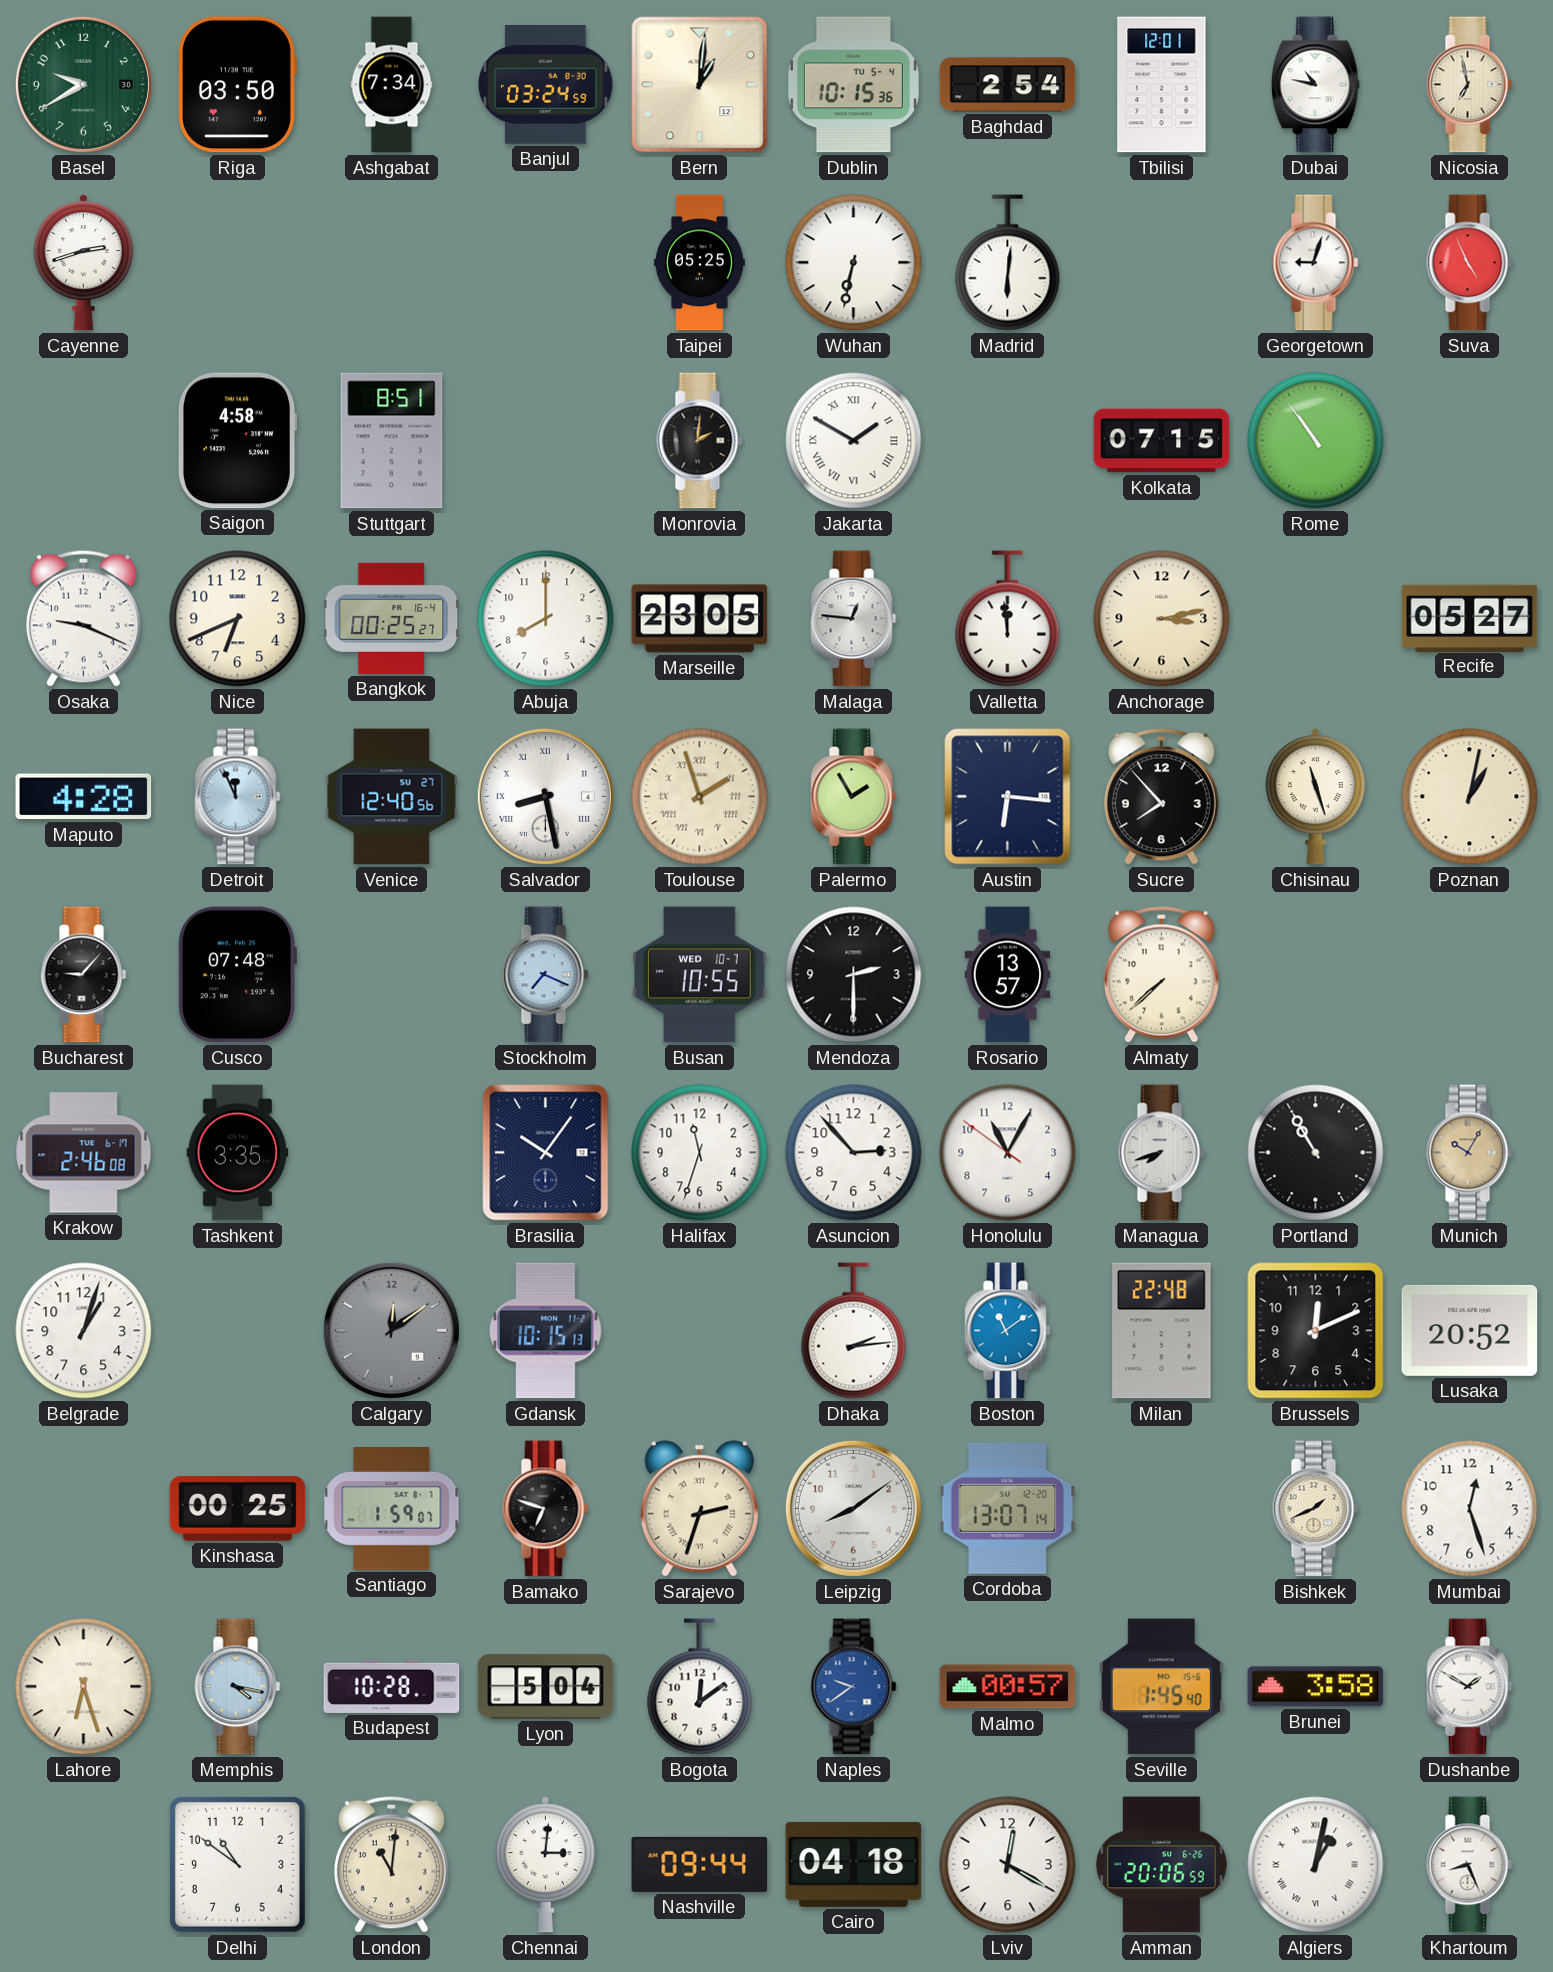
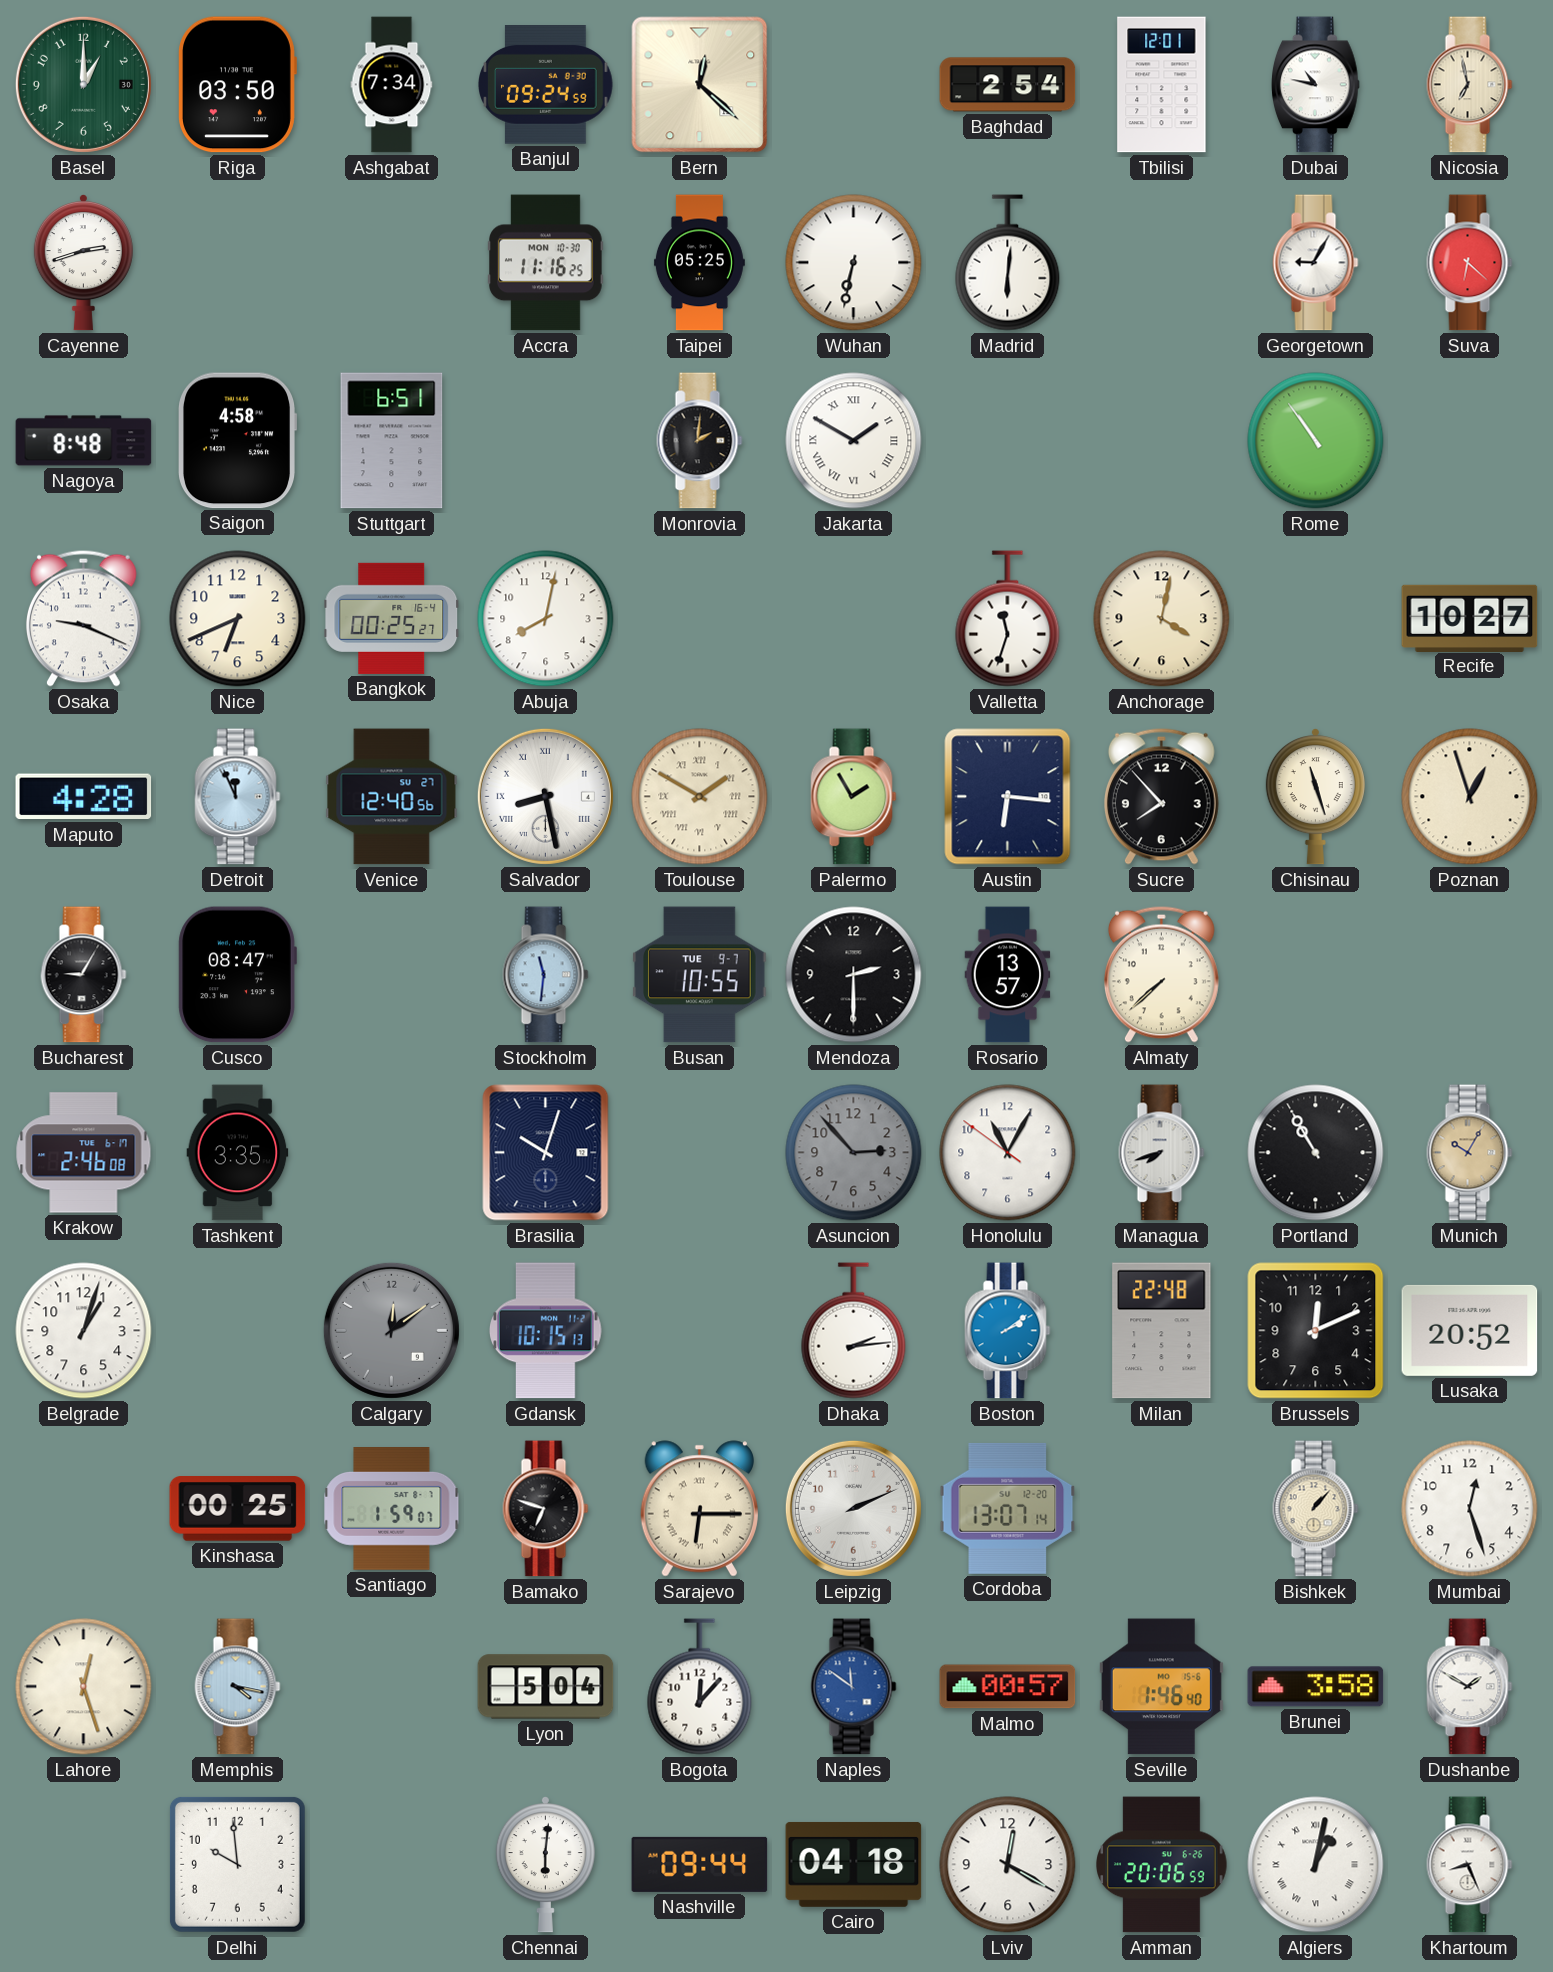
Basel: 9:40 -> 1:00
Banjul: 03:24 -> 09:24
Bern: 1:01 -> 12:22
Dublin: 10:15 -> none
Accra: none -> 11:16
Georgetown: 9:03 -> 9:05
Suva: 4:56 -> 6:22
Nagoya: none -> 8:48
Stuttgart: 8:51 -> 6:51
Kolkata: 07:15 -> none
Abuja: 8:00 -> 8:02
Marseille: 23:05 -> none
Malaga: 12:46 -> none
Valletta: 11:59 -> 11:33
Anchorage: 3:13 -> 4:02
Recife: 05:27 -> 10:27
Toulouse: 1:57 -> 1:50
Poznan: 1:02 -> 12:57
Bucharest: 9:07 -> 9:05
Cusco: 07:48 -> 08:47
Stockholm: 7:19 -> 11:31
Busan date: WED 10-7 -> TUE 9-7
Brasilia: 10:06 -> 10:03
Halifax: 11:33 -> none
Asuncion dial: white -> grey
Boston: 11:09 -> 2:09
Sarajevo: 2:33 -> 6:15
Leipzig: 8:09 -> 2:11
Bishkek: 1:41 -> 1:07
Lahore: 6:27 -> 12:27
Budapest: 10:28 -> none
Bogota: 12:09 -> 12:07
Naples: 9:39 -> 11:51
Seville: 1:45 -> 1:46
Delhi: 10:51 -> 9:59
London: 11:01 -> none
Chennai: 3:01 -> 6:01
